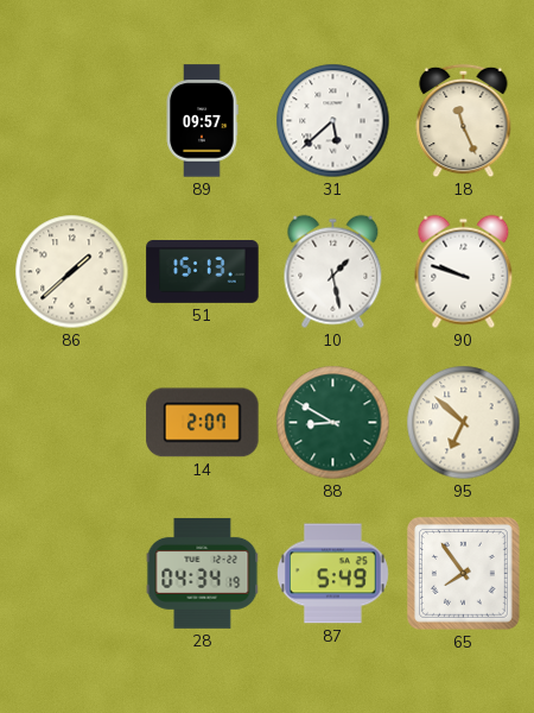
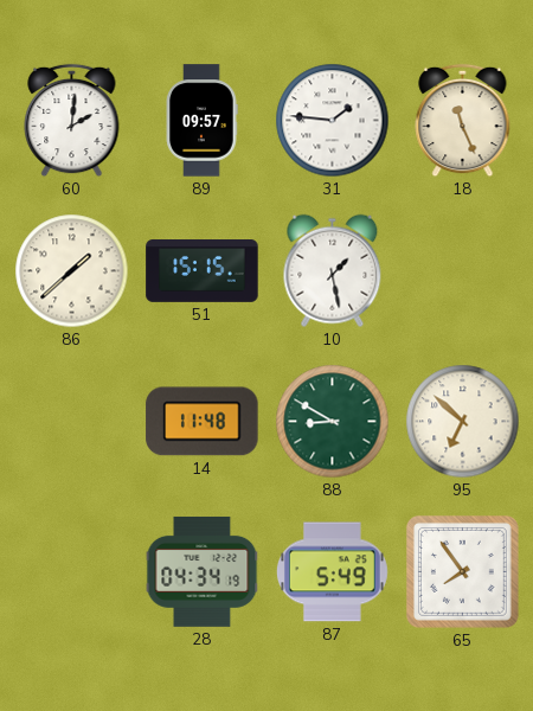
60: none -> 2:01
31: 5:38 -> 1:46
51: 15:13 -> 15:15
90: 9:48 -> none
14: 2:07 -> 11:48
